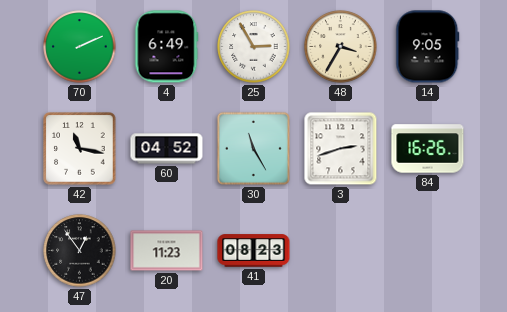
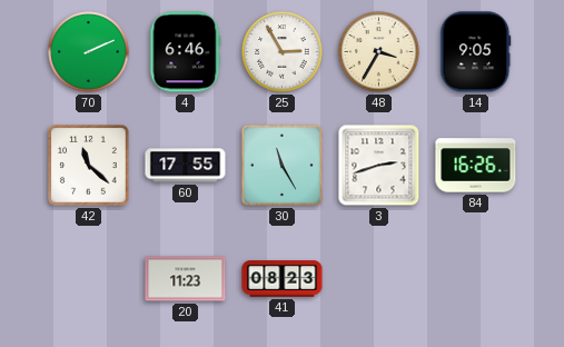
4: 6:49 -> 6:46
42: 11:17 -> 11:22
60: 04:52 -> 17:55
47: 12:54 -> none
